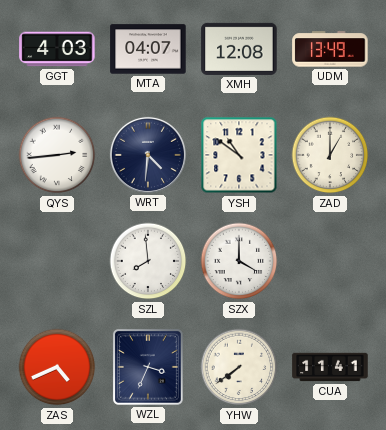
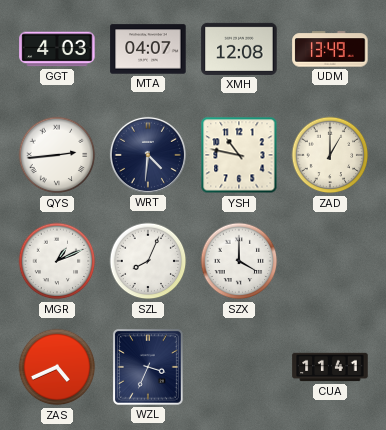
YSH: 10:51 -> 10:47
MGR: none -> 1:11
SZL: 7:59 -> 8:04
YHW: 7:39 -> none
